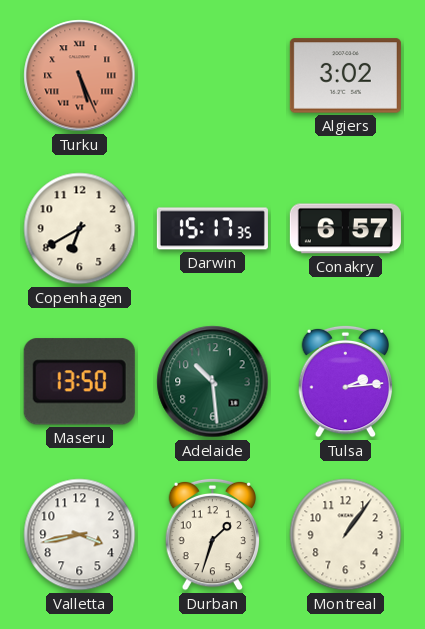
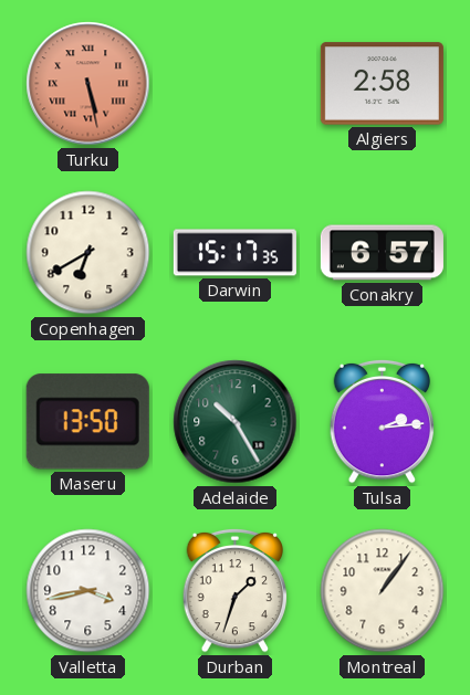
Turku: 5:26 -> 5:28
Algiers: 3:02 -> 2:58
Adelaide: 10:29 -> 10:25
